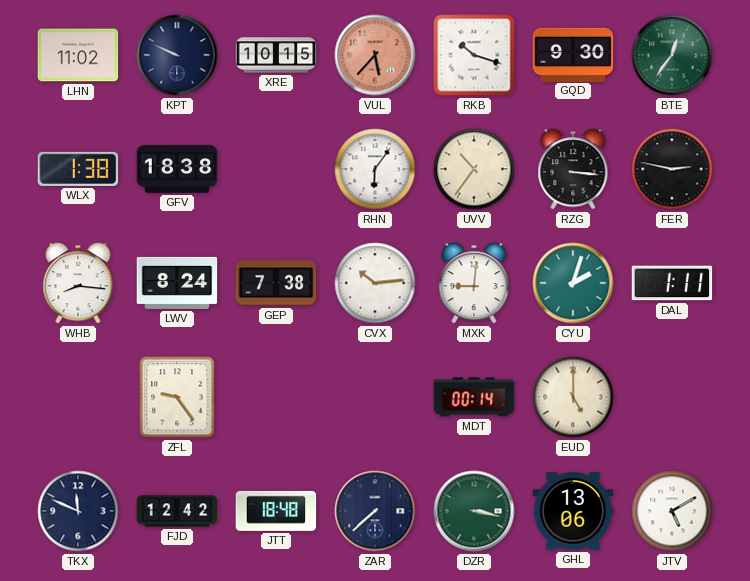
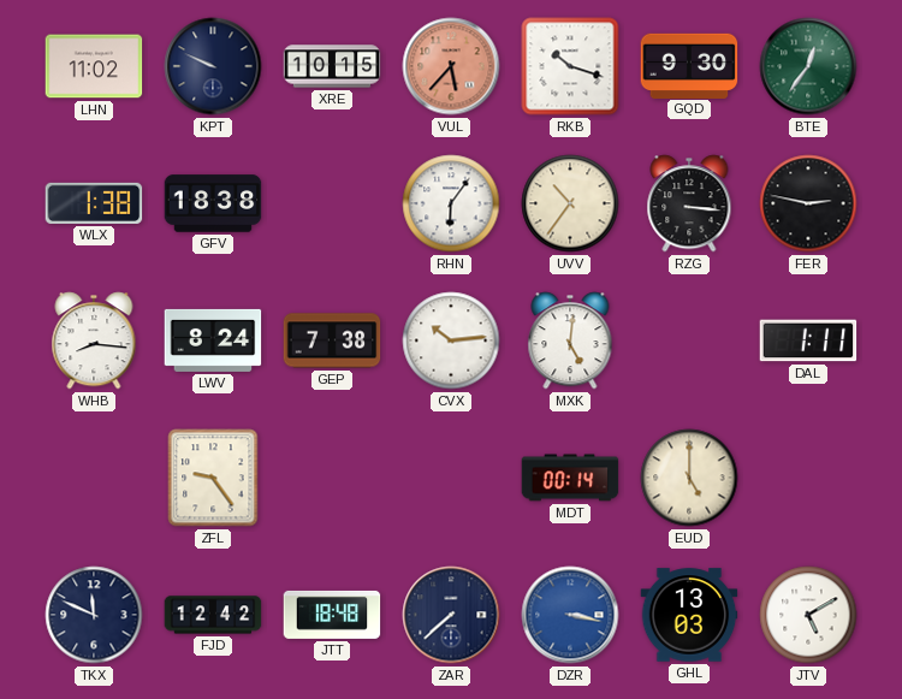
MXK: 9:01 -> 5:01
CYU: 2:03 -> none
DZR dial: green -> blue
GHL: 13:06 -> 13:03
